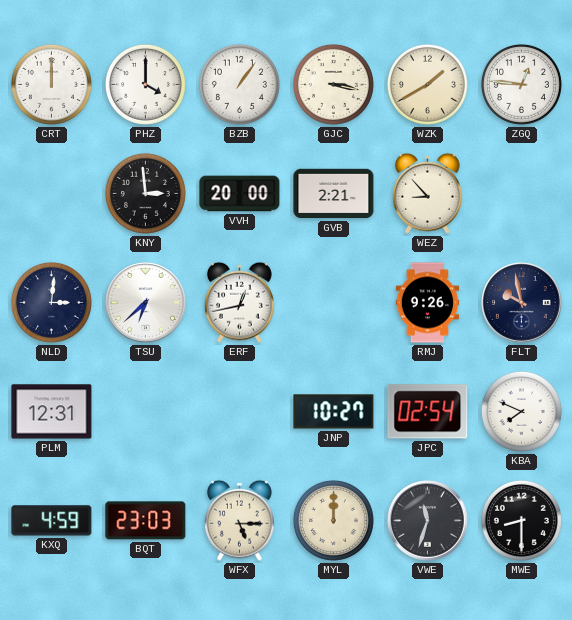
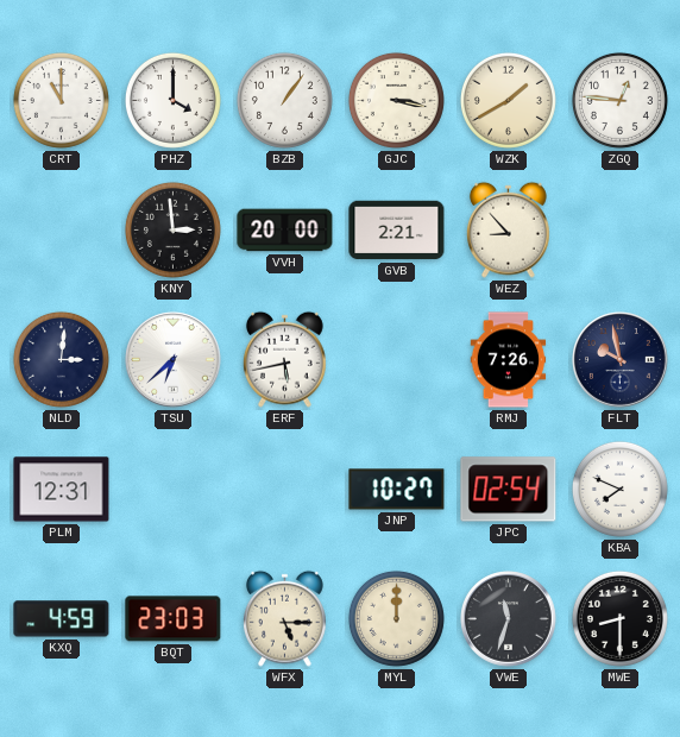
CRT: 12:00 -> 11:00
ERF: 12:43 -> 5:43
RMJ: 9:26 -> 7:26
